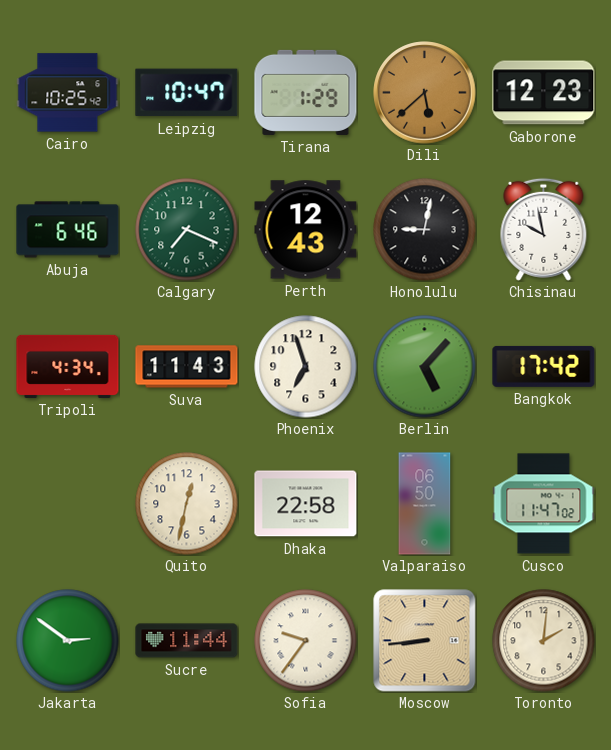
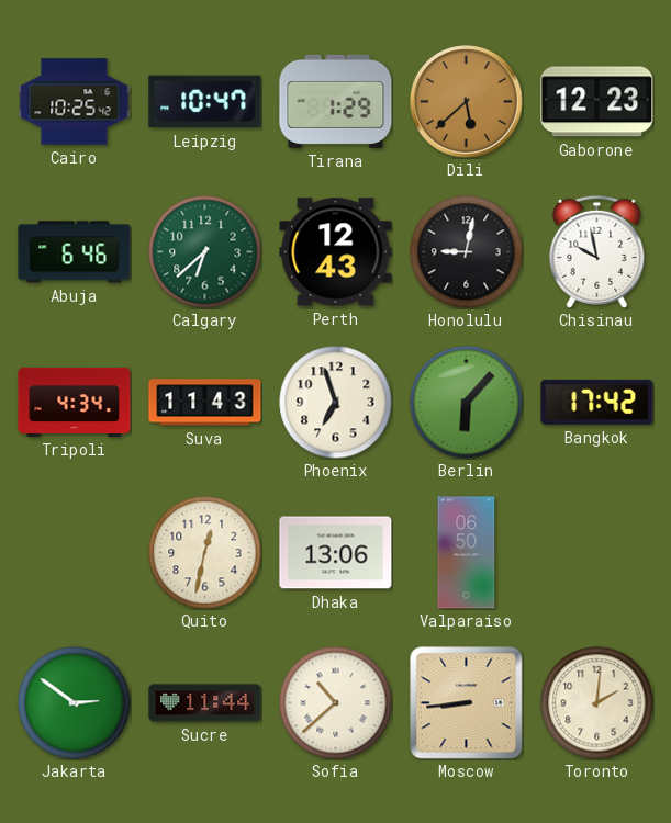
Calgary: 7:19 -> 6:38
Berlin: 5:07 -> 6:07
Dhaka: 22:58 -> 13:06
Cusco: 11:47 -> none
Sofia: 9:36 -> 10:38
